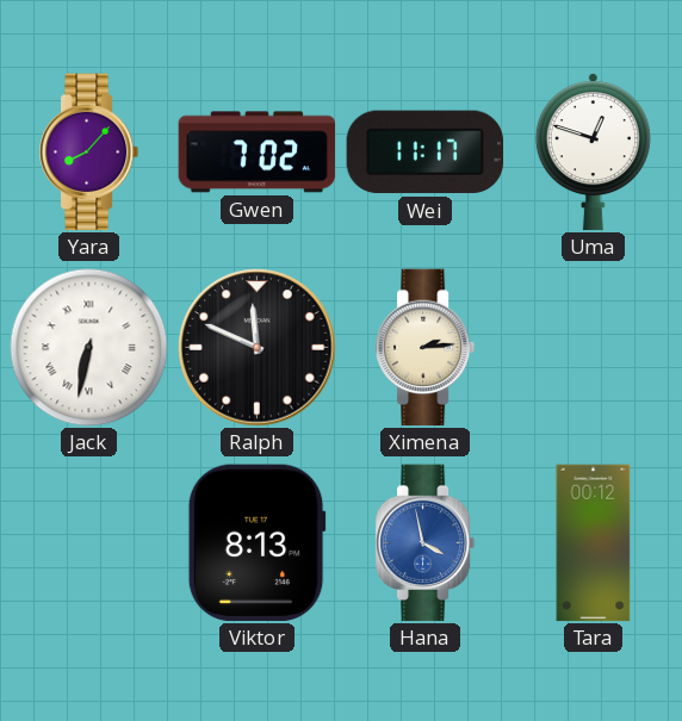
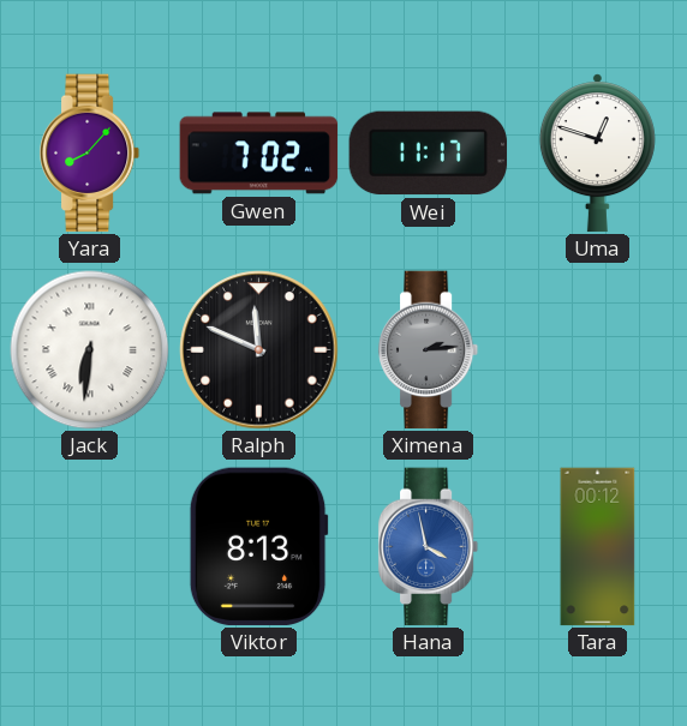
Jack: 6:32 -> 6:31
Ximena dial: cream -> grey
